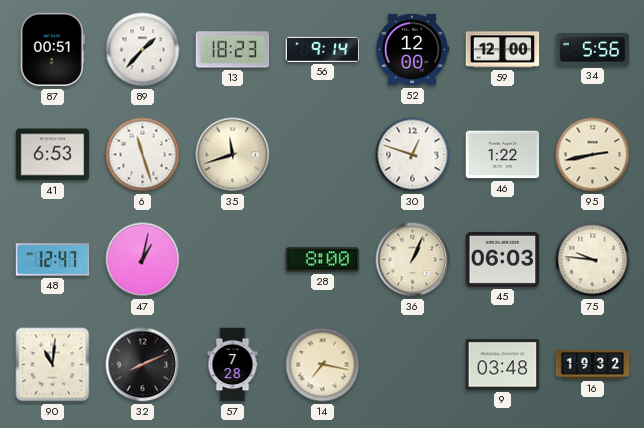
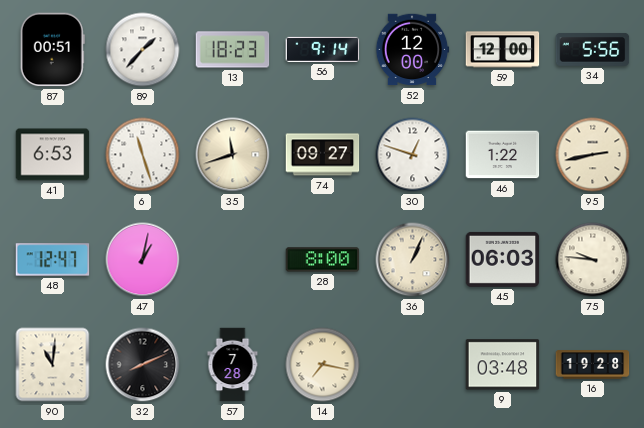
74: none -> 09:27
16: 19:32 -> 19:28
